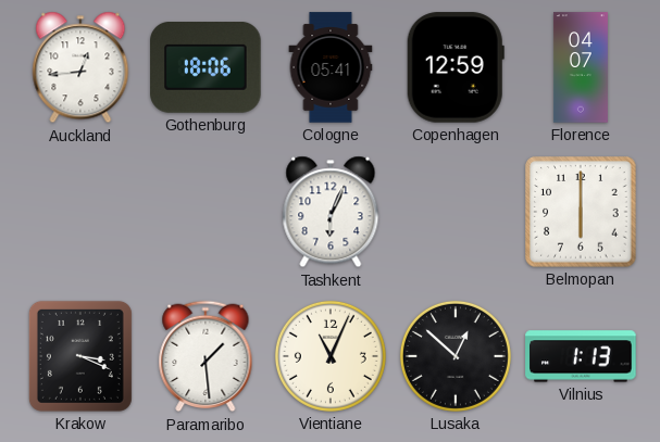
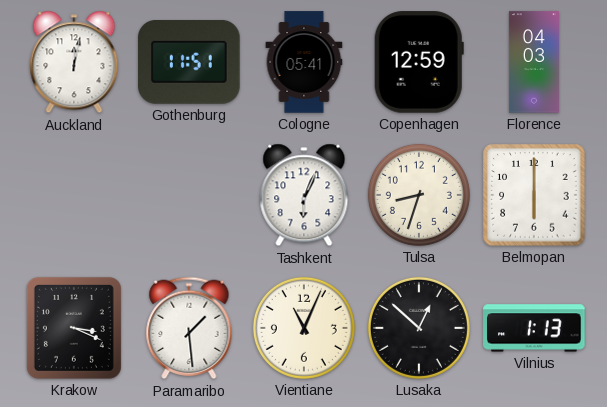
Auckland: 12:44 -> 12:02
Gothenburg: 18:06 -> 11:51
Florence: 04:07 -> 04:03
Tulsa: none -> 8:33
